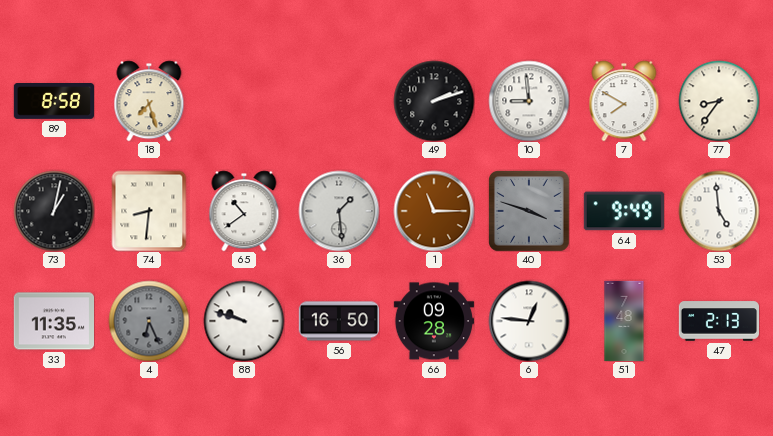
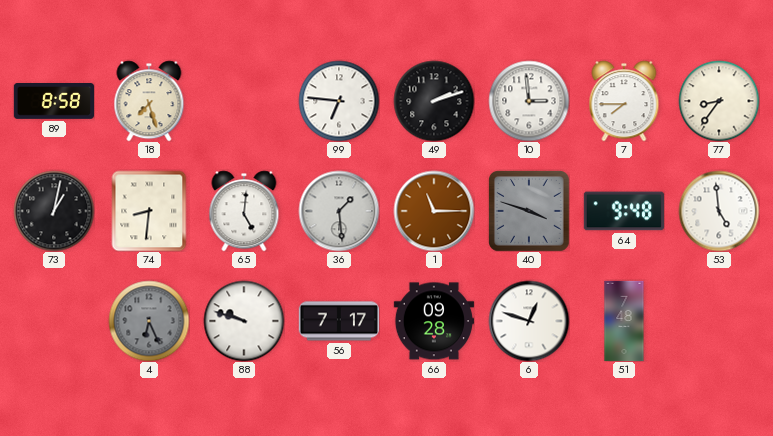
99: none -> 6:46
10: 8:59 -> 2:59
7: 7:50 -> 7:45
65: 10:39 -> 5:01
64: 9:49 -> 9:48
33: 11:35 -> none
56: 16:50 -> 7:17
6: 12:46 -> 12:48
47: 2:13 -> none
